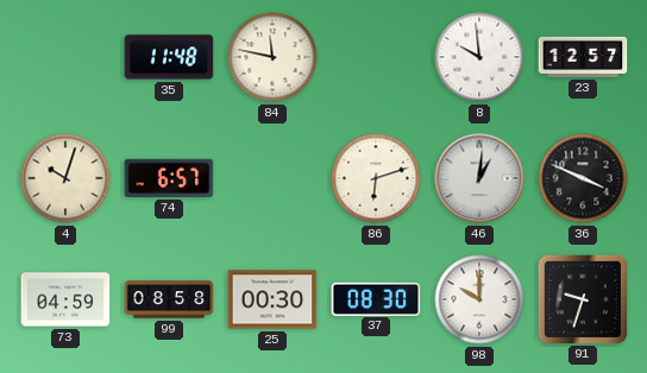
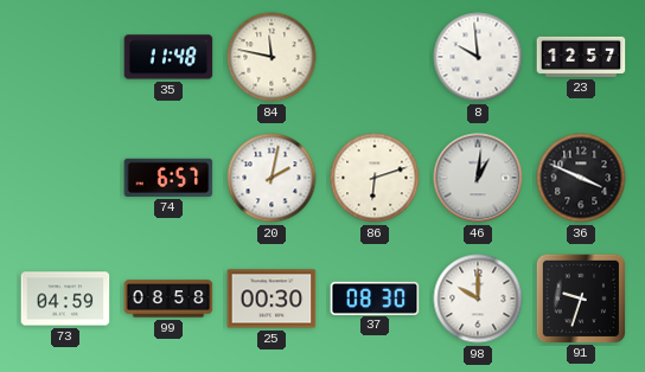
4: 10:03 -> none
20: none -> 2:02
